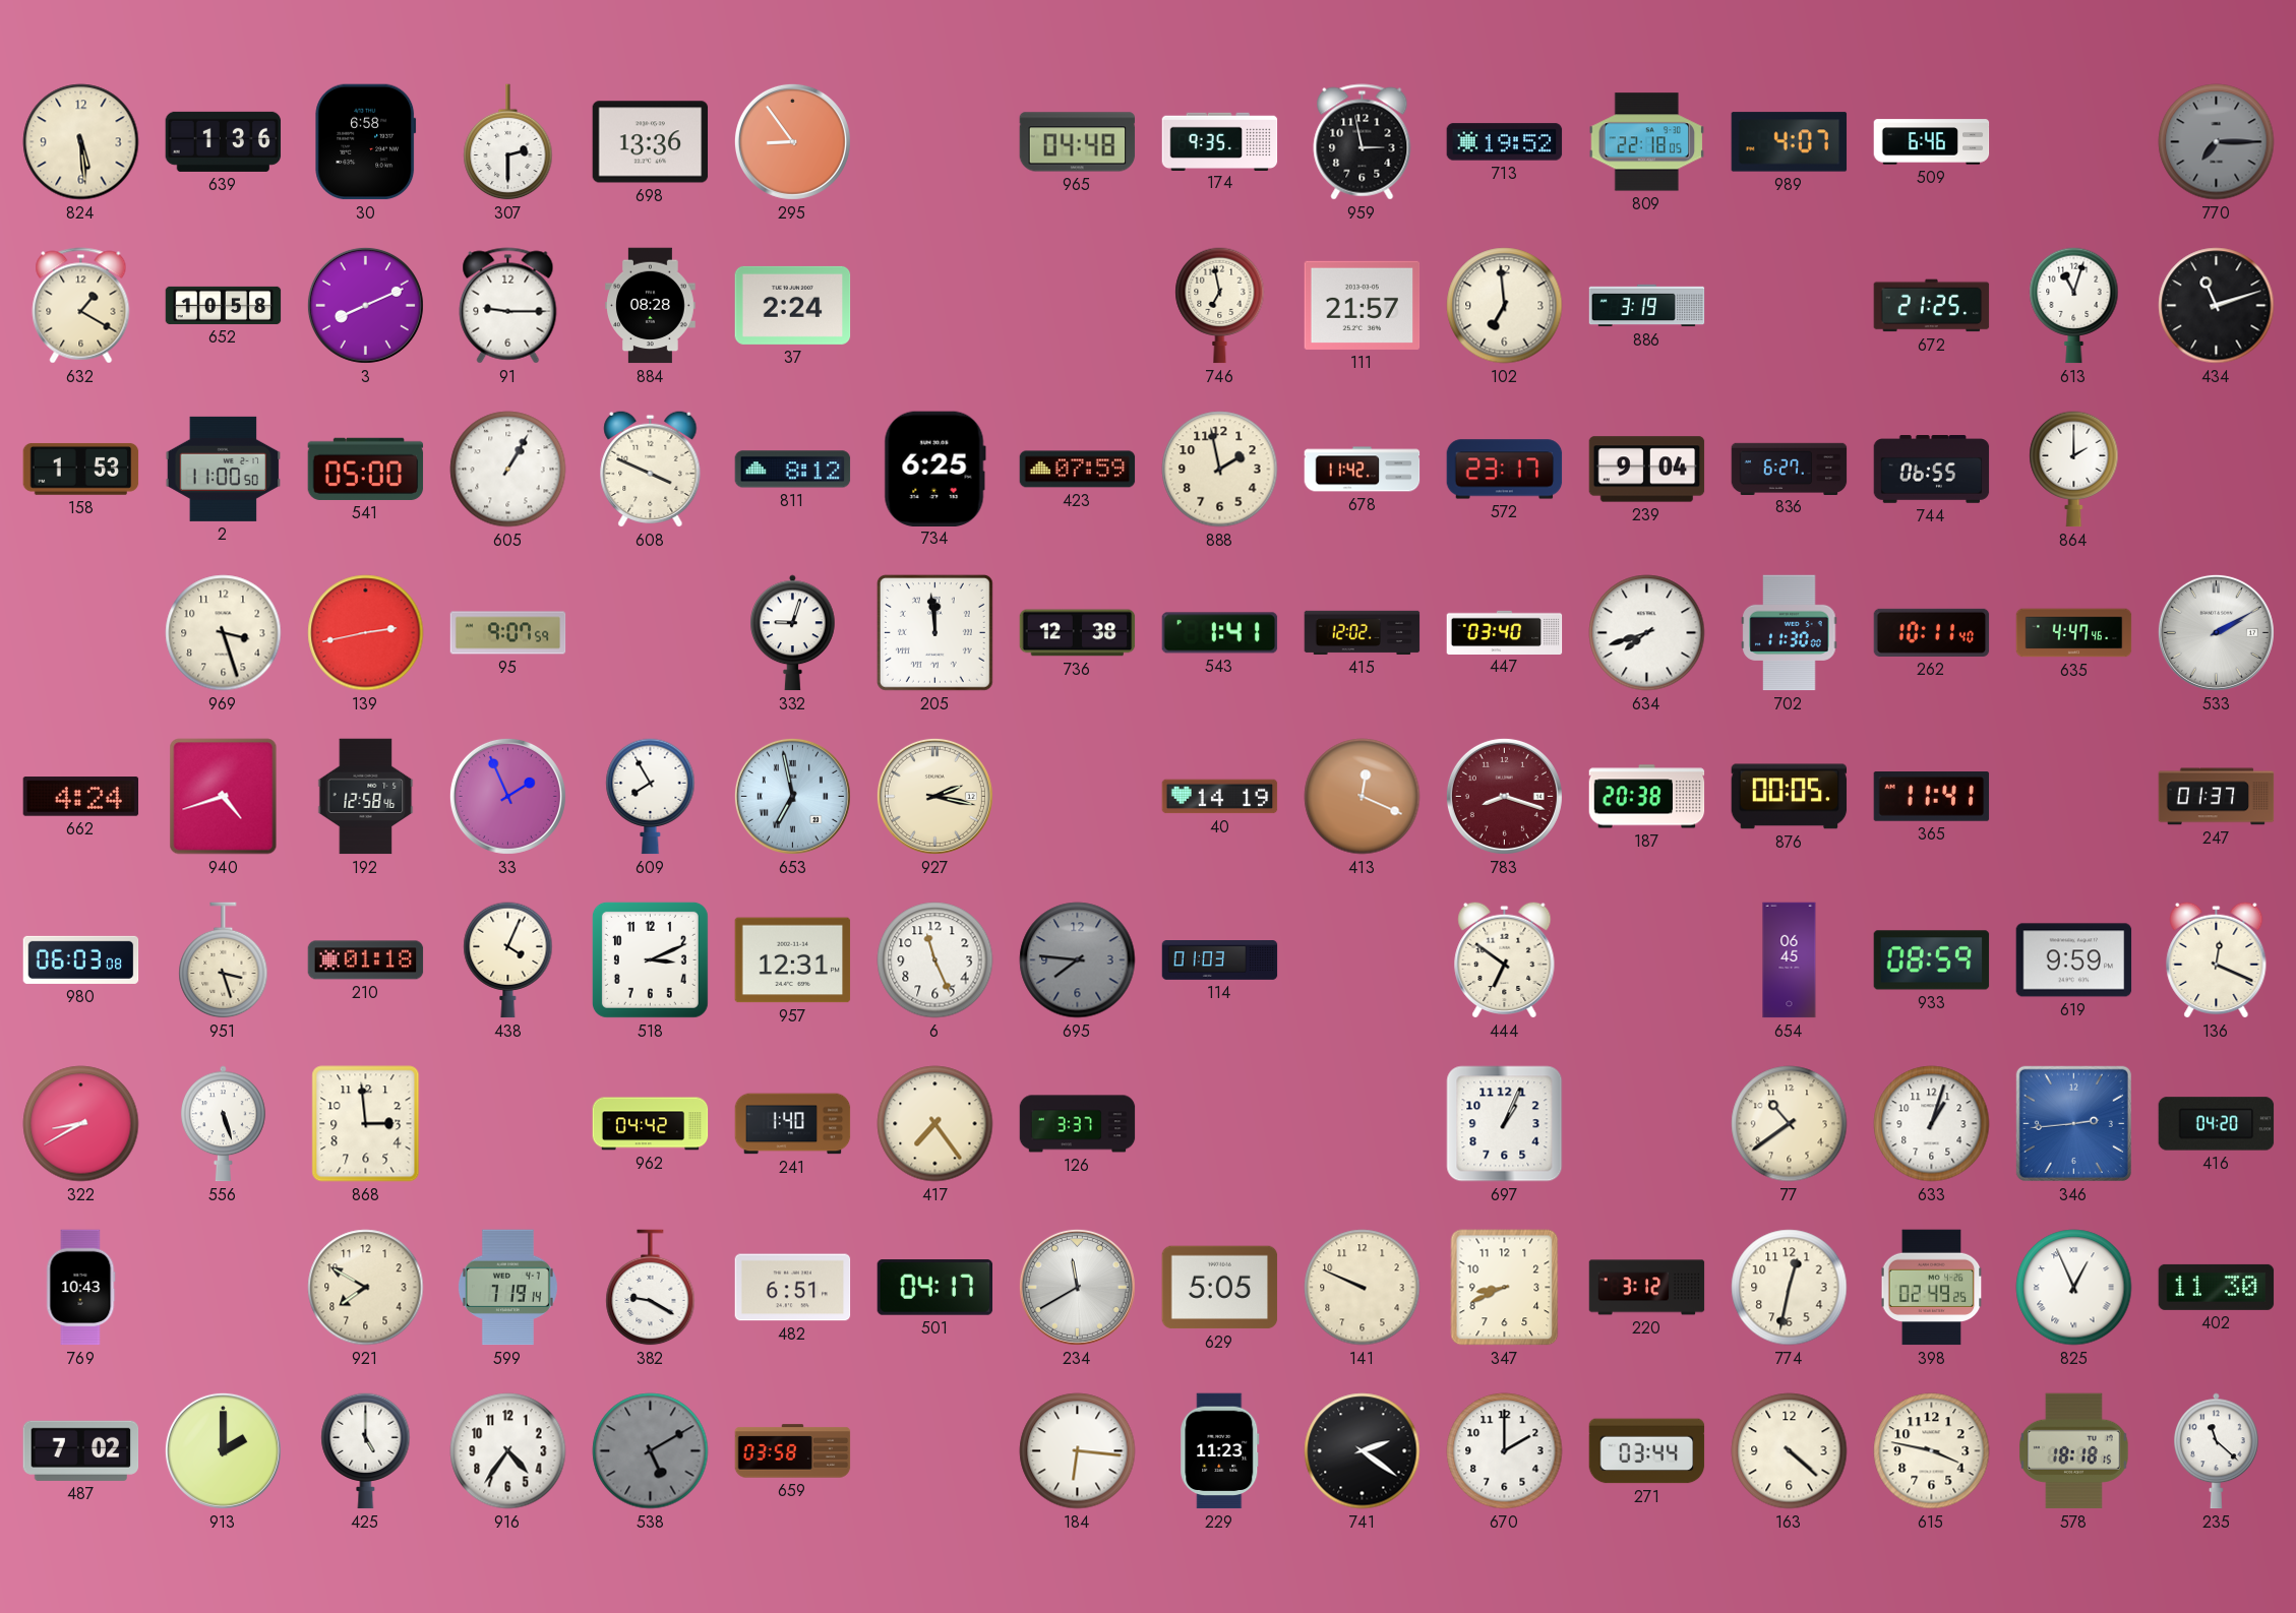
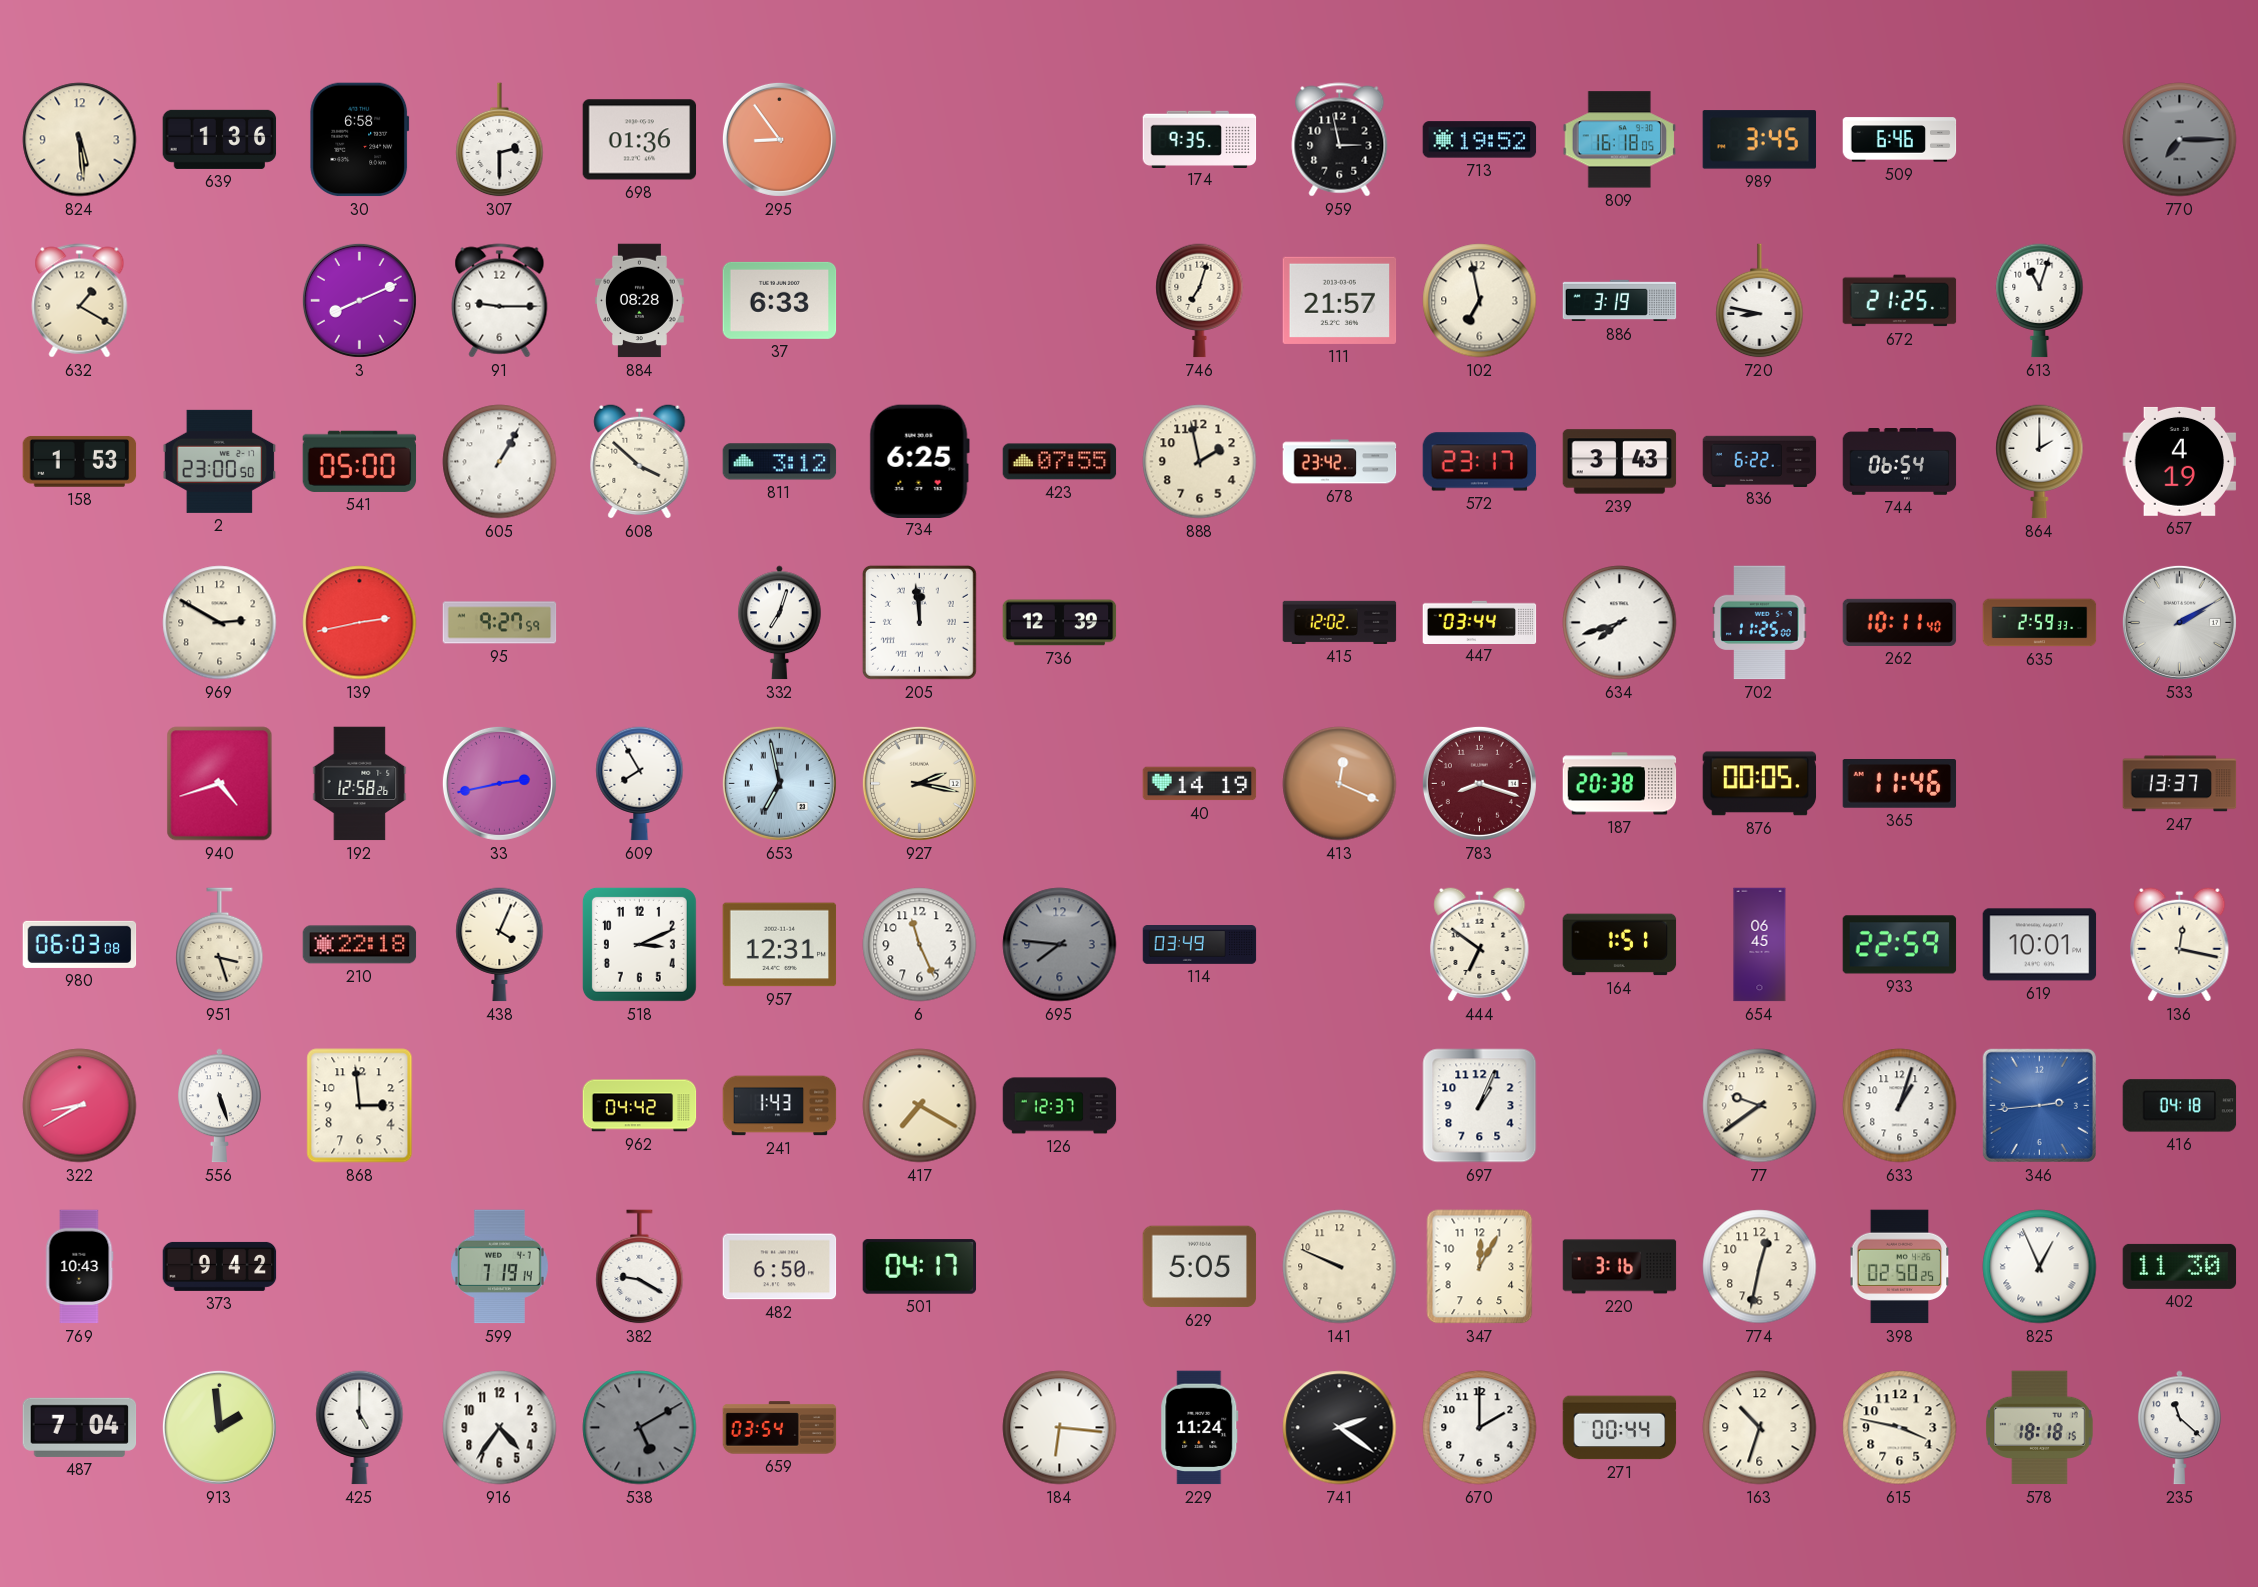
698: 13:36 -> 01:36
965: 04:48 -> none
809: 22:18 -> 16:18
989: 4:07 -> 3:45
652: 10:58 -> none
37: 2:24 -> 6:33
746: 6:58 -> 7:03
102: 6:59 -> 6:58
720: none -> 8:47
434: 11:12 -> none
2: 11:00 -> 23:00
608: 3:49 -> 3:52
811: 8:12 -> 3:12
423: 07:59 -> 07:55
678: 11:42 -> 23:42
239: 9:04 -> 3:43
836: 6:27 -> 6:22
744: 06:55 -> 06:54
657: none -> 4:19
969: 3:27 -> 2:50
95: 9:07 -> 9:27
332: 9:03 -> 7:03
736: 12:38 -> 12:39
543: 1:41 -> none
447: 03:40 -> 03:44
702: 11:30 -> 11:25
635: 4:47 -> 2:59
662: 4:24 -> none
192: 12:58:46 -> 12:58:26
33: 1:56 -> 2:43
365: 11:41 -> 11:46
247: 01:37 -> 13:37
210: 01:18 -> 22:18
114: 01:03 -> 03:49
164: none -> 1:51
933: 08:59 -> 22:59
619: 9:59 -> 10:01
136: 12:19 -> 12:17
241: 1:40 -> 1:43
417: 7:24 -> 7:20
126: 3:37 -> 12:37
77: 10:39 -> 9:39
416: 04:20 -> 04:18
373: none -> 9:42
921: 7:50 -> none
482: 6:51 -> 6:50
234: 11:40 -> none
347: 8:41 -> 12:05
220: 3:12 -> 3:16
398: 02:49 -> 02:50
487: 7:02 -> 7:04
913: 2:00 -> 1:59
659: 03:58 -> 03:54
229: 11:23 -> 11:24
271: 03:44 -> 00:44
163: 4:22 -> 10:33
